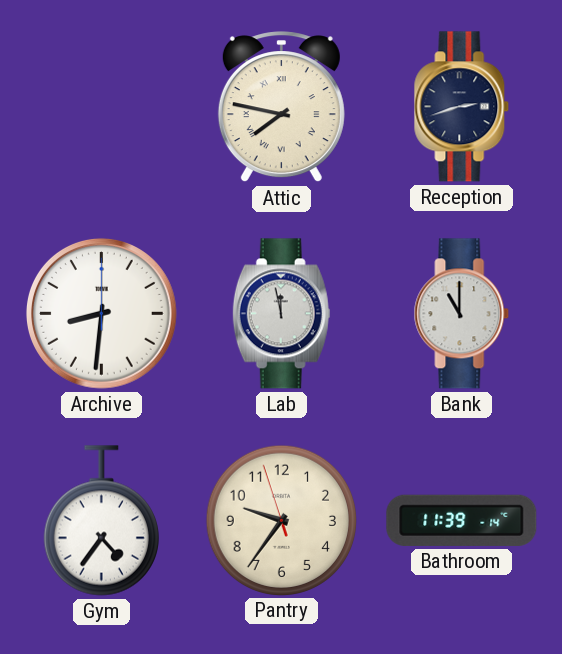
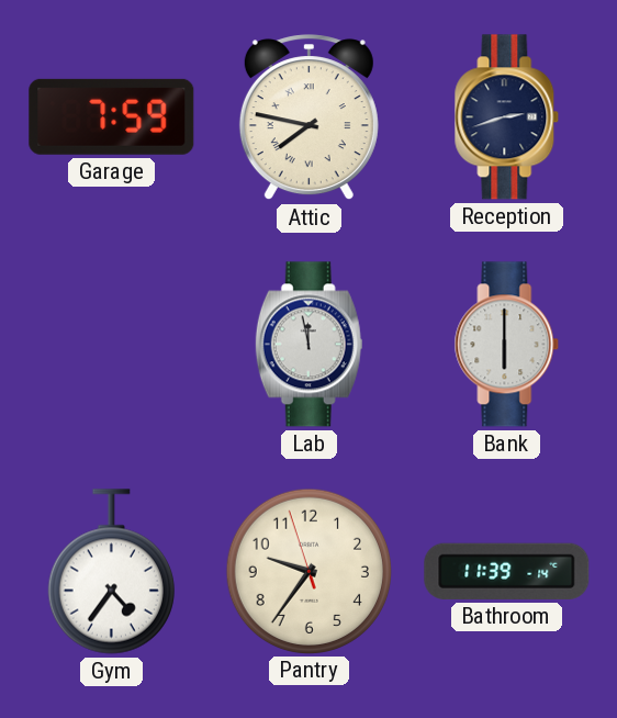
Garage: none -> 7:59
Archive: 8:31 -> none
Bank: 11:00 -> 6:00
